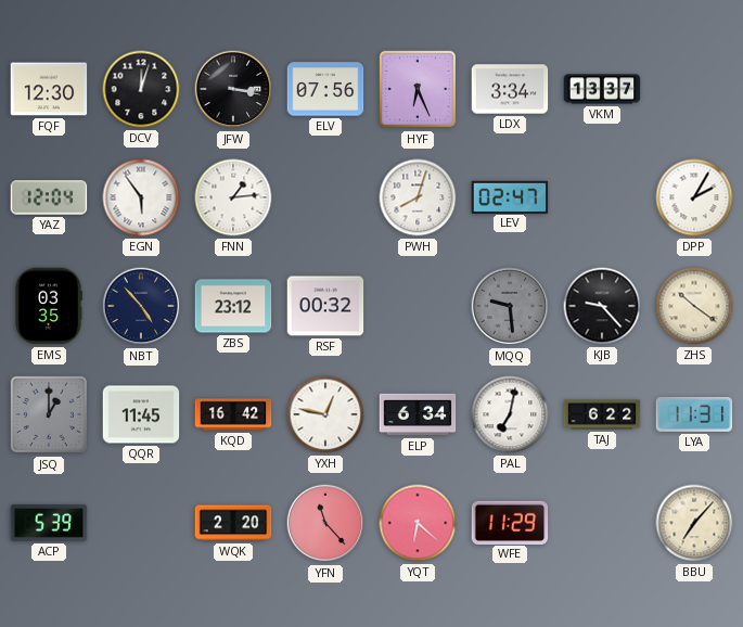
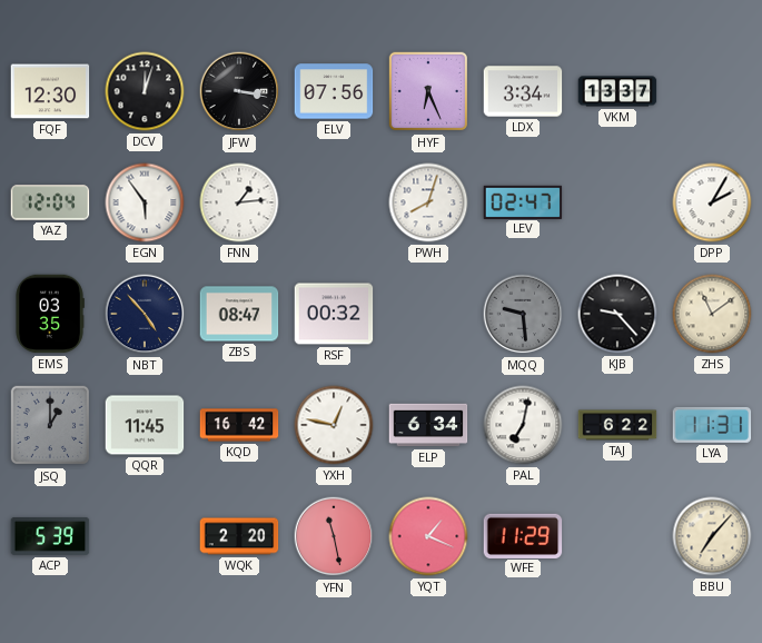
ZBS: 23:12 -> 08:47
ZHS: 10:21 -> 11:09
YFN: 11:23 -> 11:28
YQT: 6:22 -> 1:19
